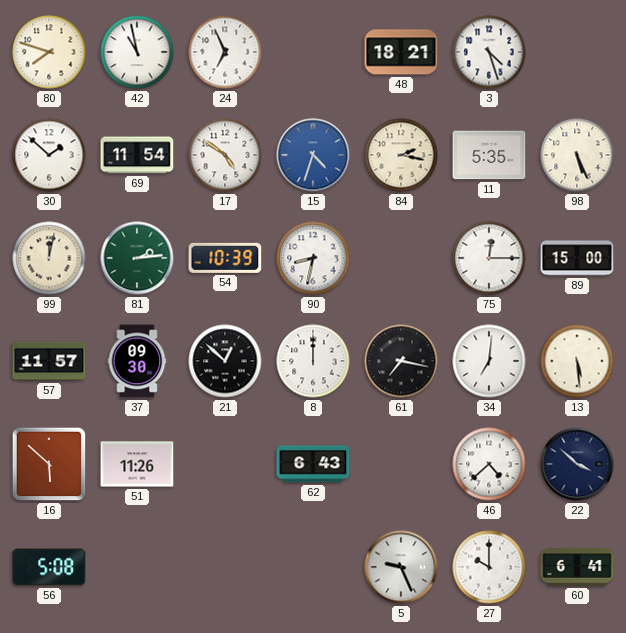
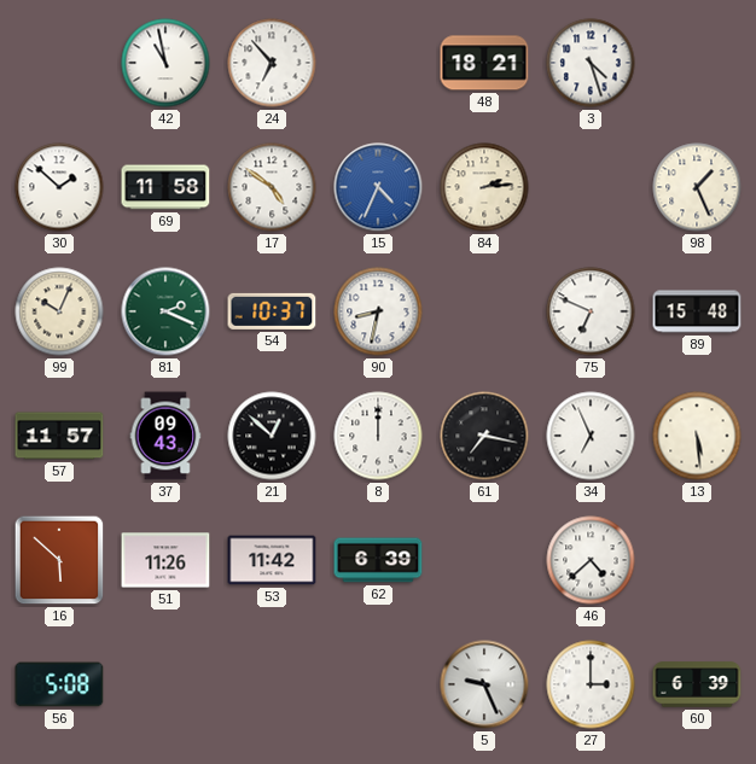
80: 7:48 -> none
24: 6:56 -> 6:53
69: 11:54 -> 11:58
15: 4:33 -> 4:34
84: 2:17 -> 2:14
11: 5:35 -> none
98: 5:26 -> 1:26
99: 12:02 -> 10:04
81: 2:14 -> 2:19
54: 10:39 -> 10:37
75: 12:15 -> 6:49
89: 15:00 -> 15:48
37: 09:30 -> 09:43
34: 7:01 -> 6:56
53: none -> 11:42
62: 6:43 -> 6:39
22: 3:52 -> none
27: 10:00 -> 3:00
60: 6:41 -> 6:39
